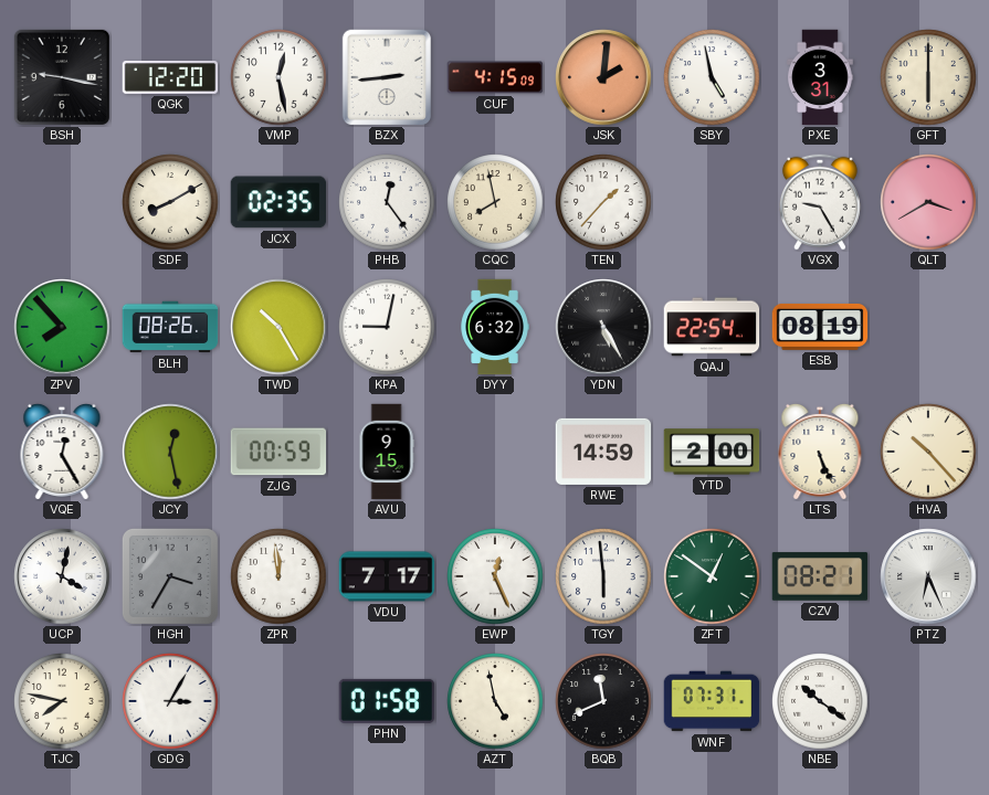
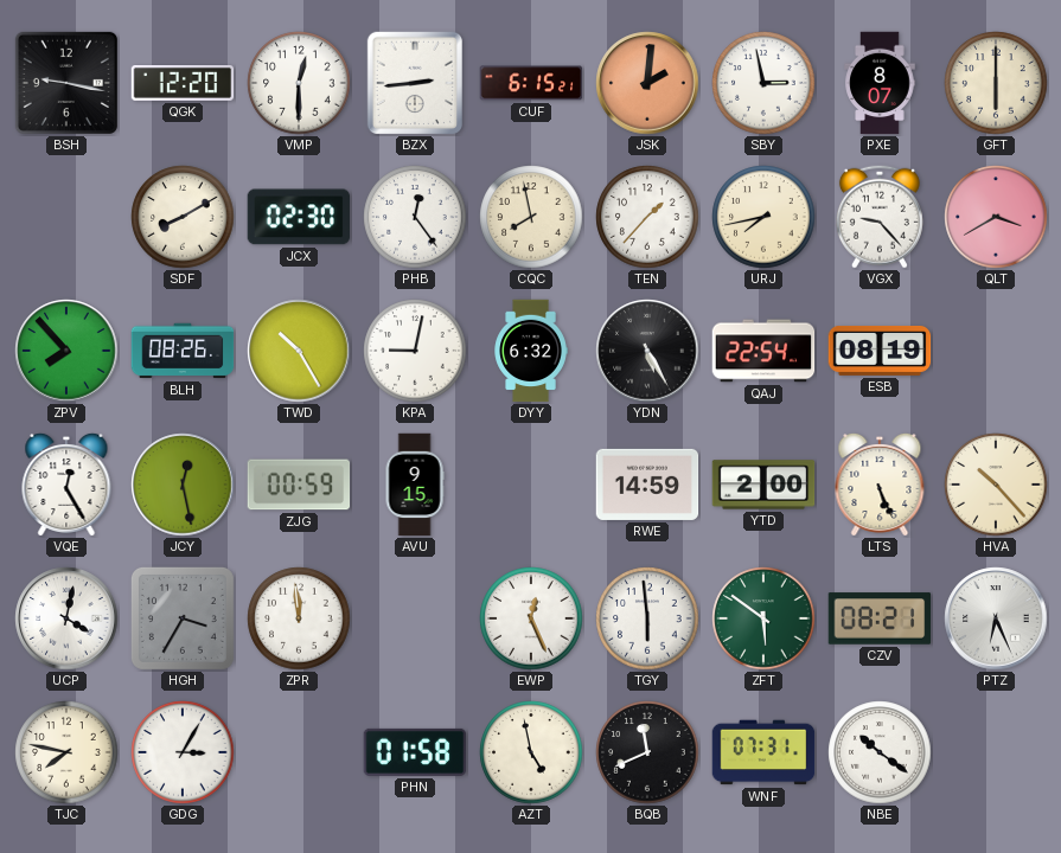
VMP: 12:28 -> 12:30
CUF: 4:15 -> 6:15
SBY: 4:58 -> 2:58
PXE: 3:31 -> 8:07
JCX: 02:35 -> 02:30
URJ: none -> 7:43
VGX: 9:25 -> 9:23
VDU: 7:17 -> none
ZFT: 12:51 -> 5:51
